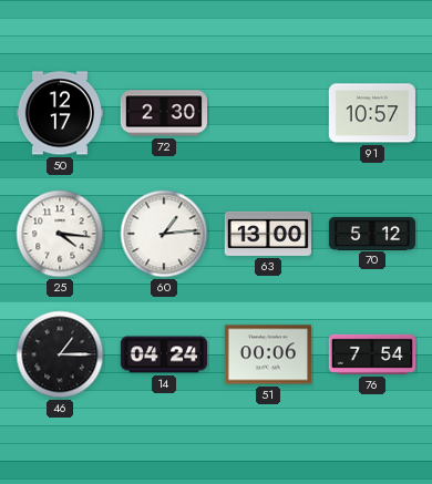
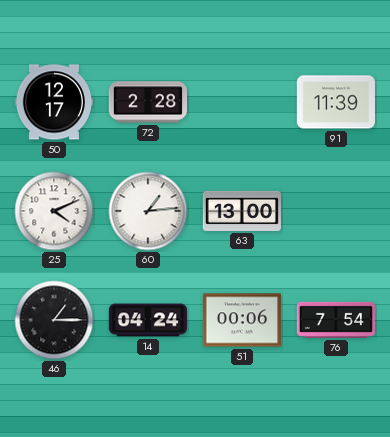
72: 2:30 -> 2:28
91: 10:57 -> 11:39
25: 4:16 -> 4:11
70: 5:12 -> none
